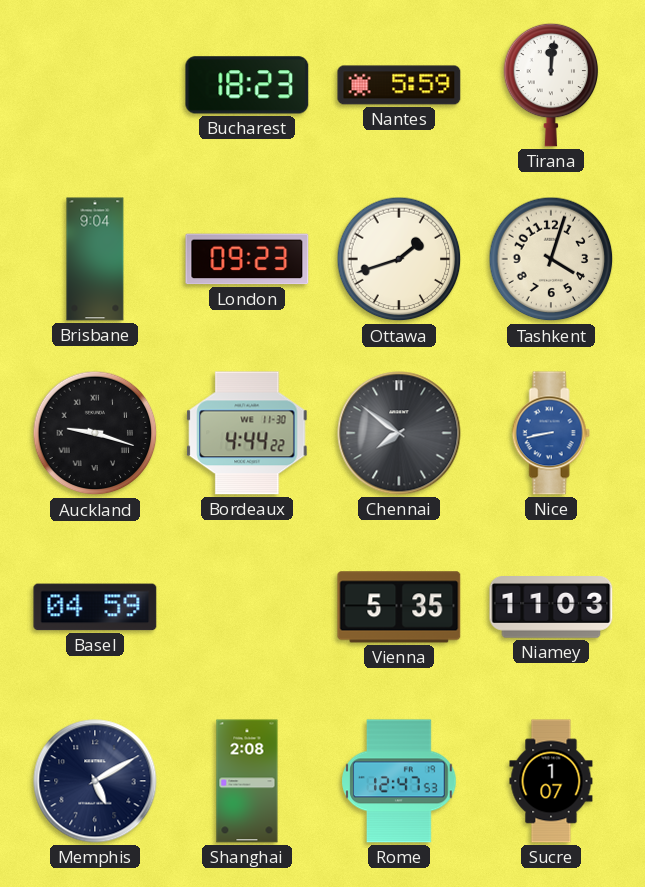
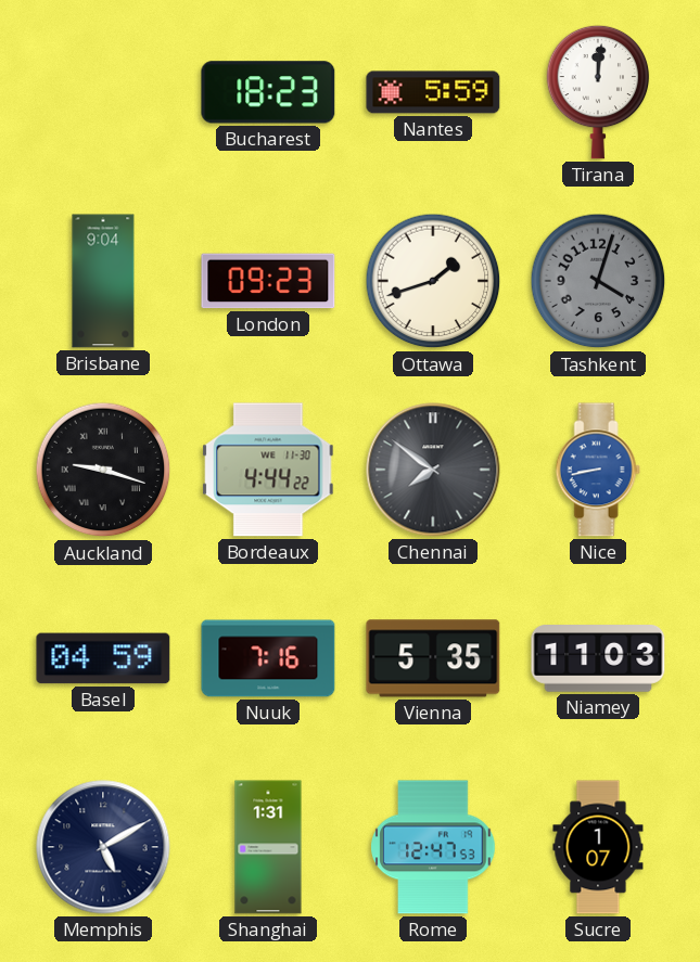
Tashkent dial: cream -> grey
Nuuk: none -> 7:16
Shanghai: 2:08 -> 1:31
